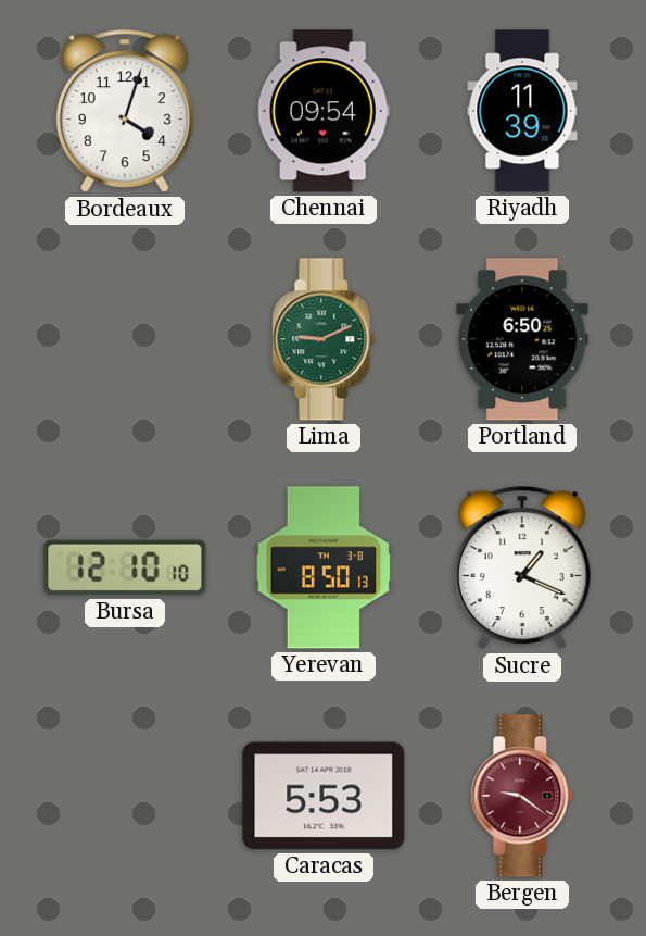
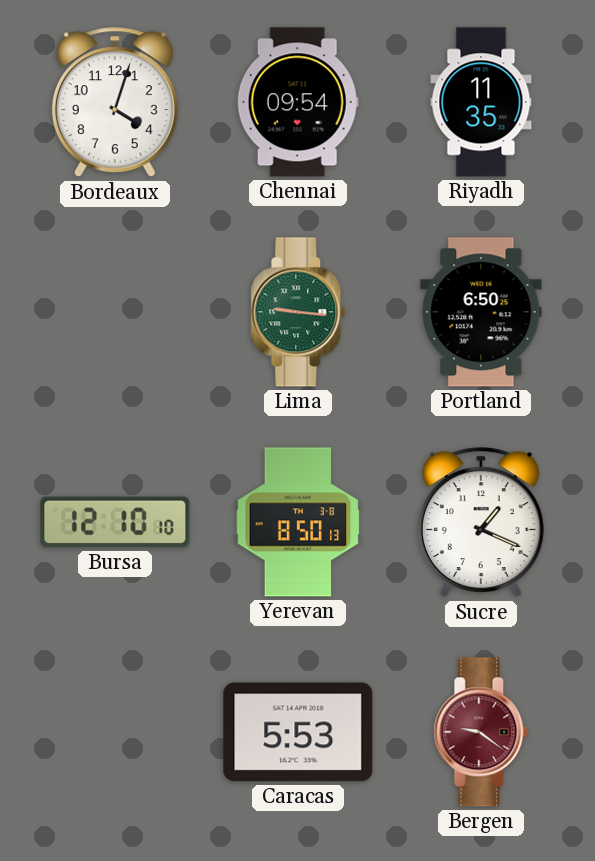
Riyadh: 11:39 -> 11:35
Lima: 9:11 -> 9:16
